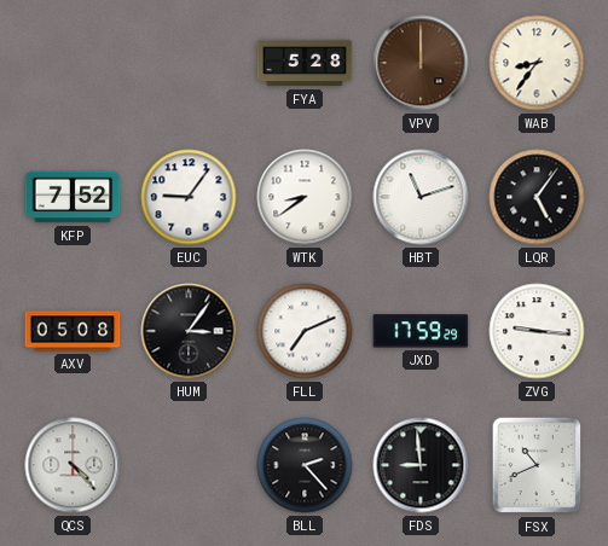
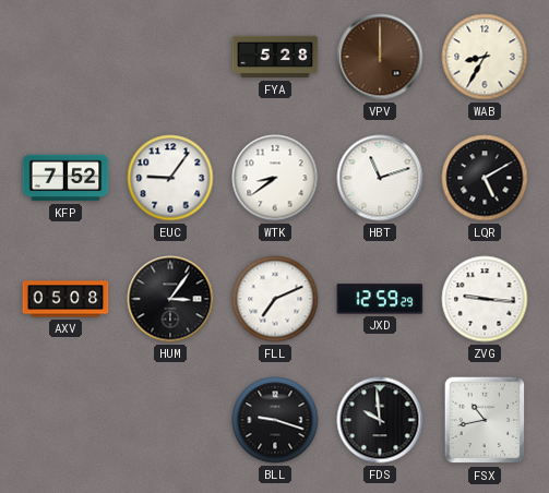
WAB: 8:36 -> 8:35
LQR: 5:06 -> 5:10
JXD: 17:59 -> 12:59
QCS: 4:23 -> none
BLL: 2:23 -> 9:18
FDS: 8:59 -> 9:59
FSX: 10:41 -> 10:43
